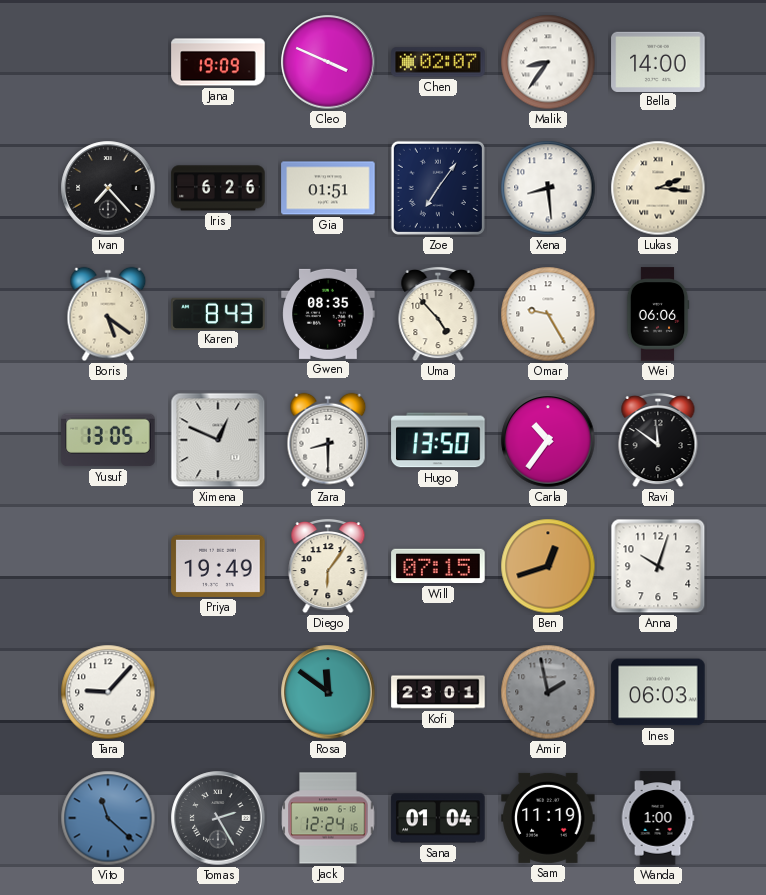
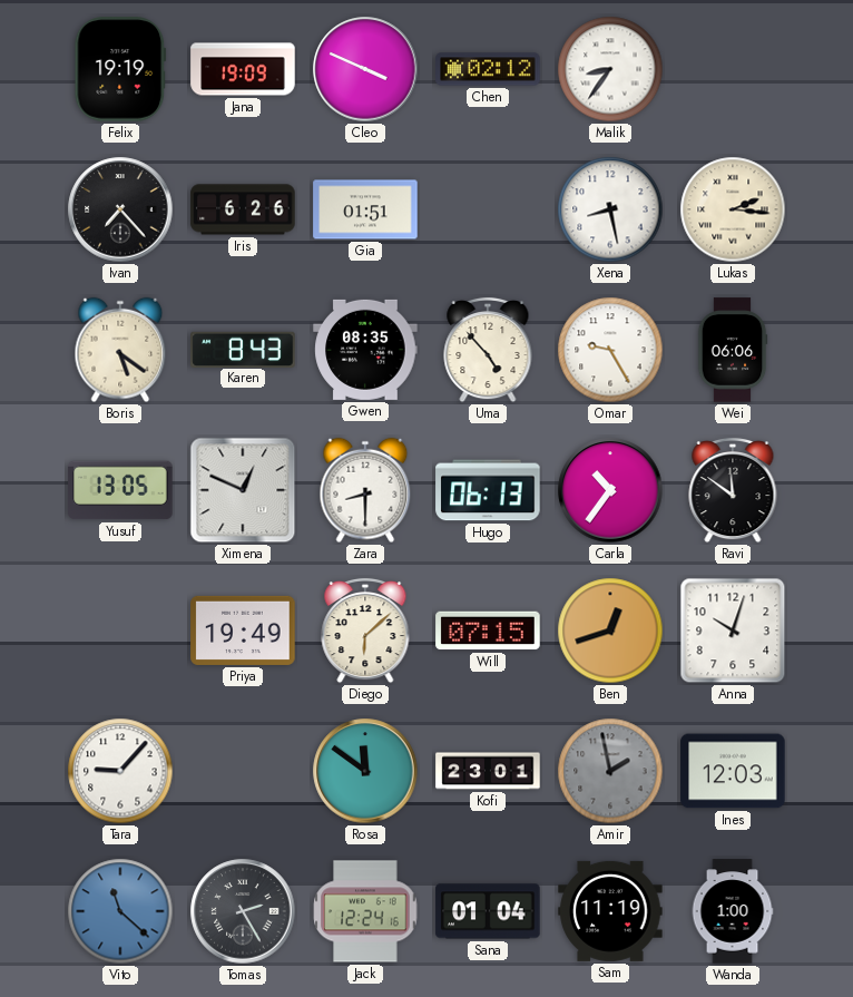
Felix: none -> 19:19
Chen: 02:07 -> 02:12
Bella: 14:00 -> none
Zoe: 7:06 -> none
Xena: 8:29 -> 8:28
Hugo: 13:50 -> 06:13
Diego: 6:06 -> 6:08
Ines: 06:03 -> 12:03
